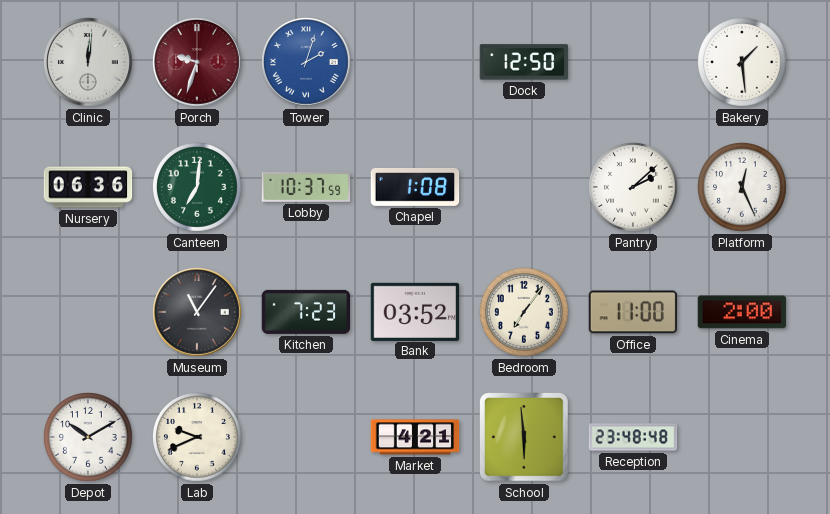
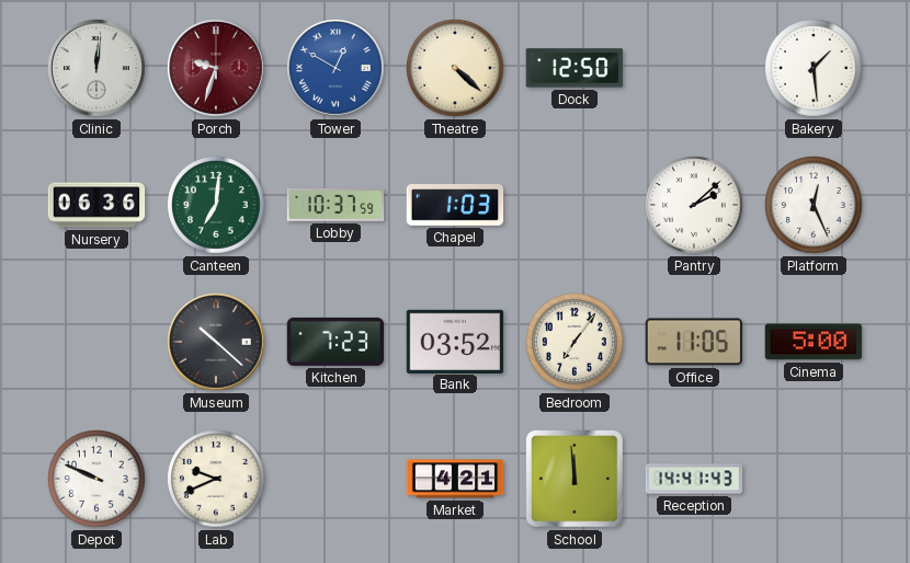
Tower: 2:03 -> 12:50
Theatre: none -> 4:22
Chapel: 1:08 -> 1:03
Museum: 11:06 -> 10:22
Office: 11:00 -> 11:05
Cinema: 2:00 -> 5:00
Depot: 10:10 -> 9:49
School: 5:59 -> 11:59
Reception: 23:48 -> 14:41
